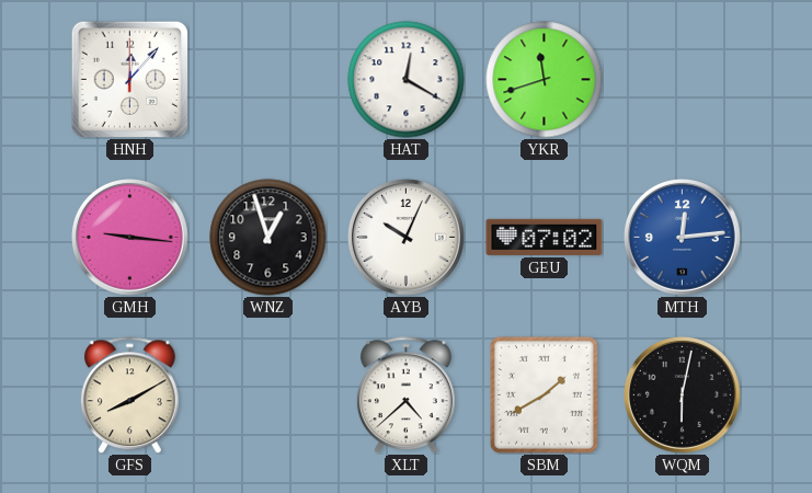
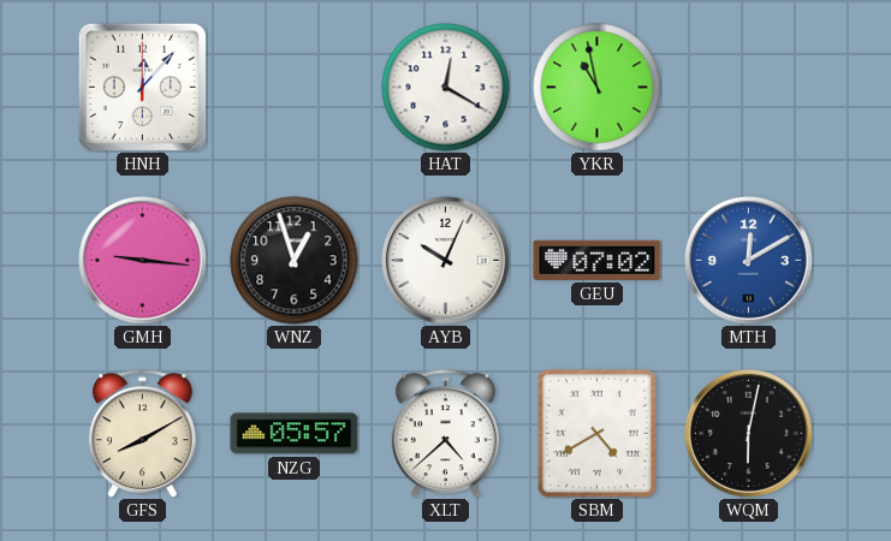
YKR: 11:42 -> 10:58
MTH: 12:14 -> 12:10
NZG: none -> 05:57
SBM: 1:40 -> 4:40
